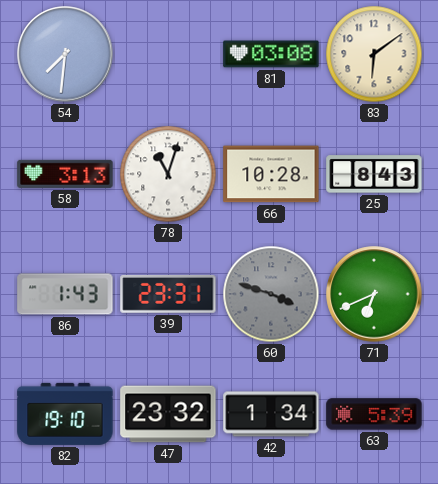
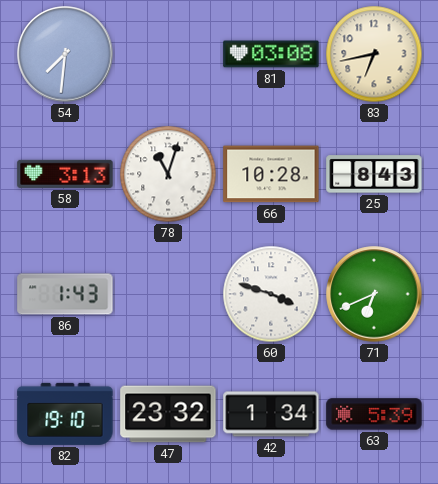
83: 6:09 -> 6:43
39: 23:31 -> none
60 dial: grey -> white
